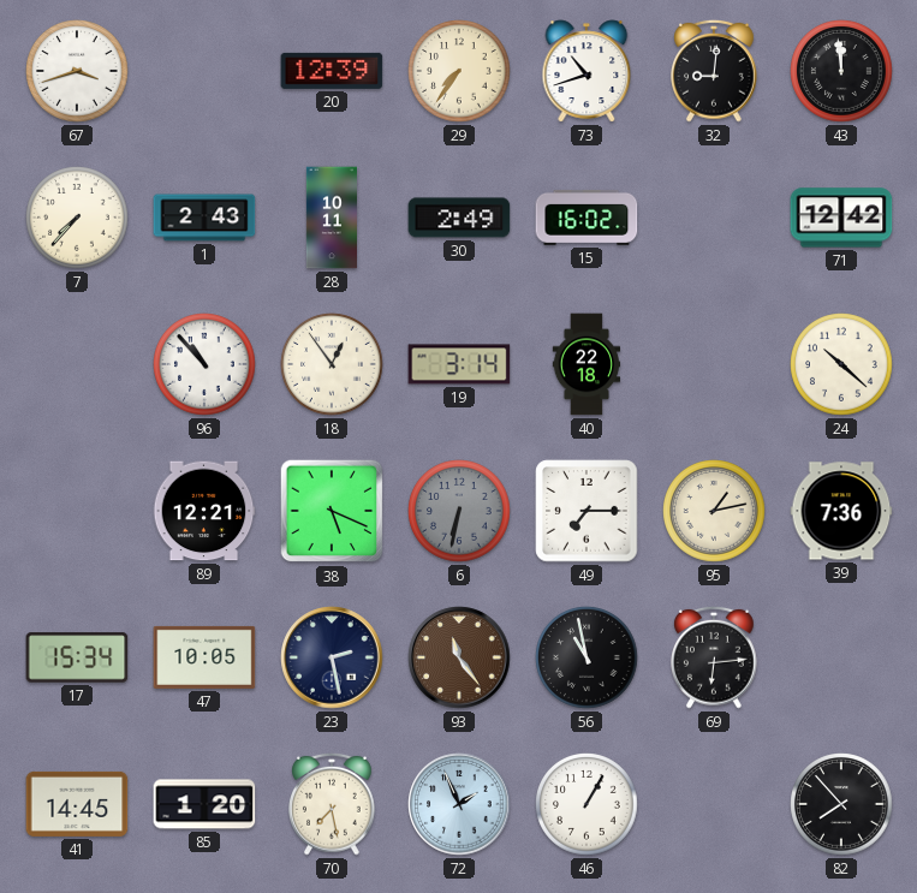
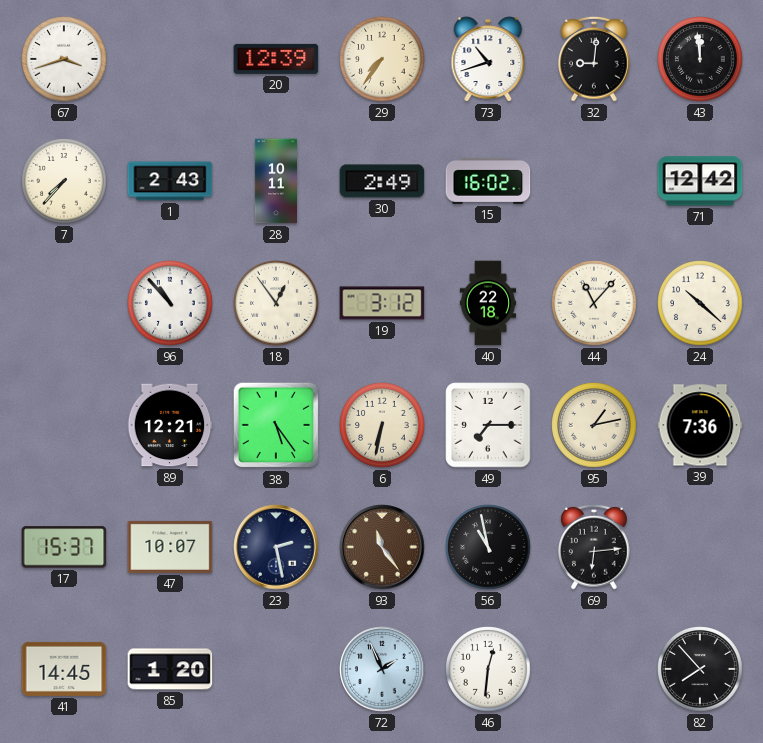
19: 3:14 -> 3:12
44: none -> 11:07
38: 5:19 -> 5:24
6 dial: grey -> cream
17: 15:34 -> 15:37
47: 10:05 -> 10:07
70: 7:28 -> none
46: 1:05 -> 12:31
